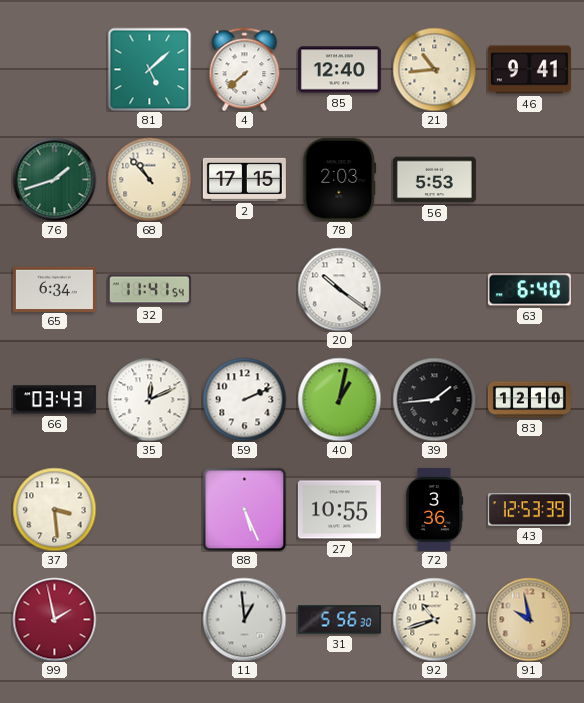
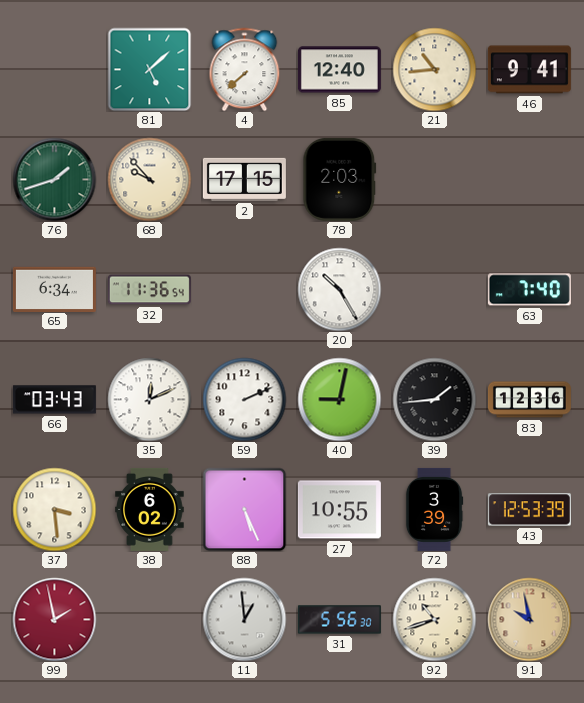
68: 10:53 -> 9:53
56: 5:53 -> none
32: 11:41 -> 11:36
20: 10:21 -> 10:25
63: 6:40 -> 7:40
40: 1:02 -> 9:02
83: 12:10 -> 12:36
38: none -> 6:02
72: 3:36 -> 3:39
